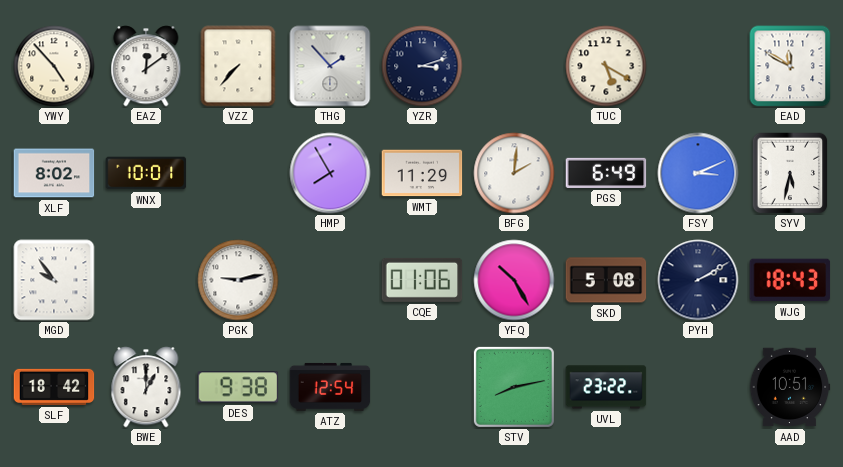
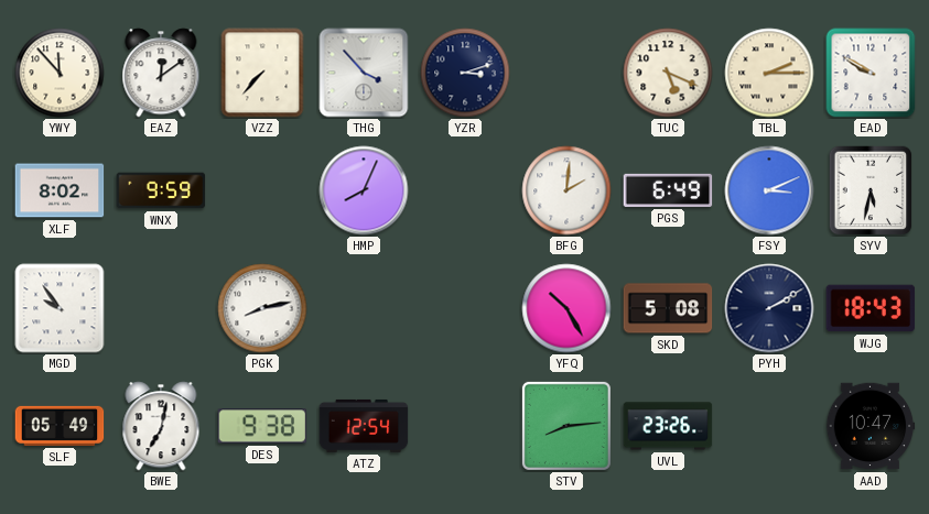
YWY: 4:53 -> 11:53
THG: 1:53 -> 3:53
TUC: 5:20 -> 5:19
TBL: none -> 2:15
EAD: 11:50 -> 9:50
WNX: 10:01 -> 9:59
HMP: 7:55 -> 8:04
WMT: 11:29 -> none
PGK: 9:13 -> 8:13
CQE: 01:06 -> none
SLF: 18:42 -> 05:49
BWE: 1:00 -> 7:02
STV: 8:13 -> 8:14
UVL: 23:22 -> 23:26
AAD: 10:51 -> 10:47
